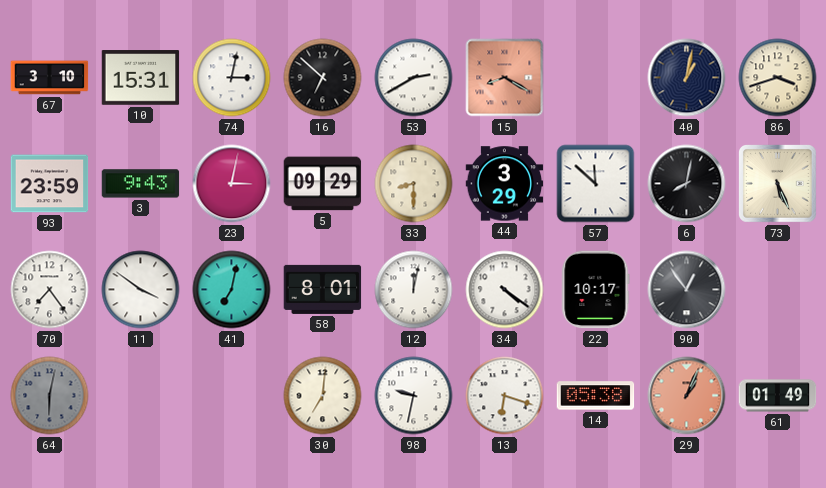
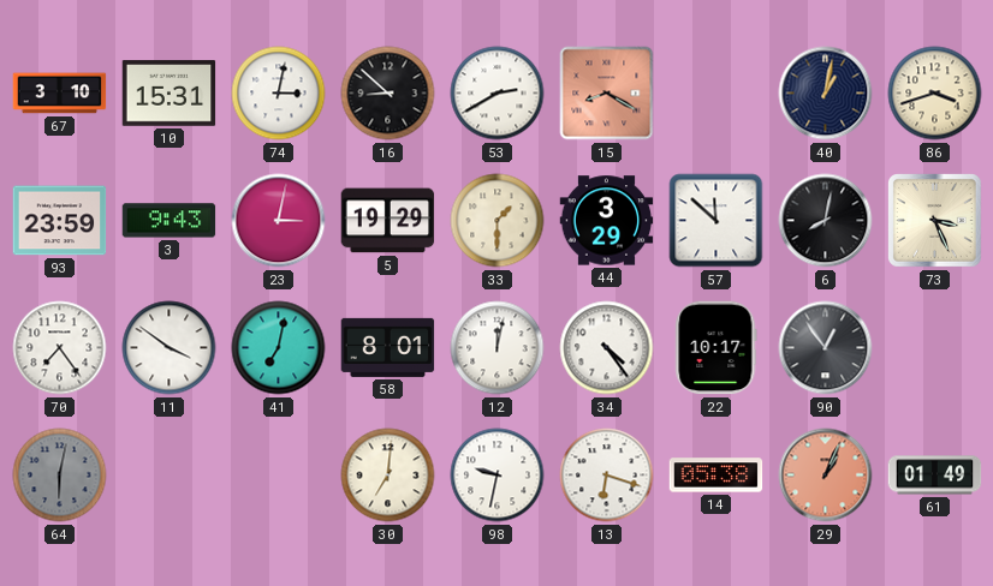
16: 6:52 -> 8:52
5: 09:29 -> 19:29
33: 8:30 -> 1:30
73: 5:26 -> 3:26
34: 4:21 -> 4:24
